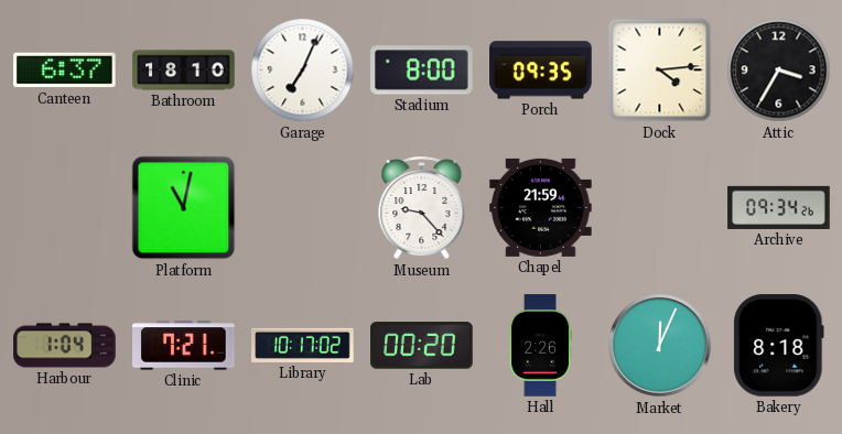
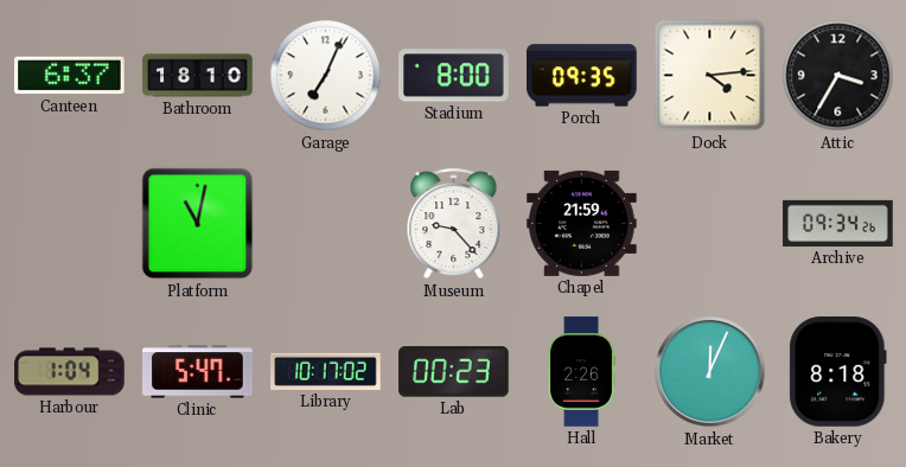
Clinic: 7:21 -> 5:47
Lab: 00:20 -> 00:23
